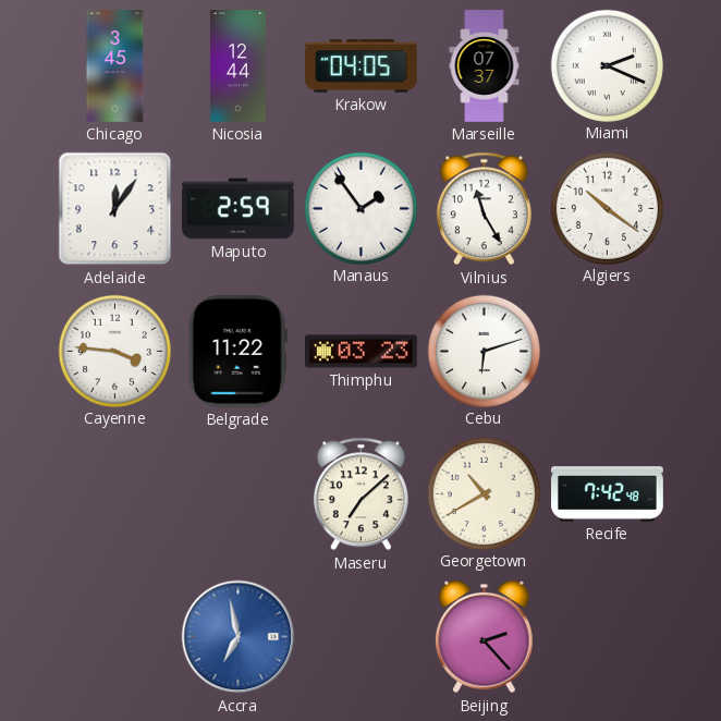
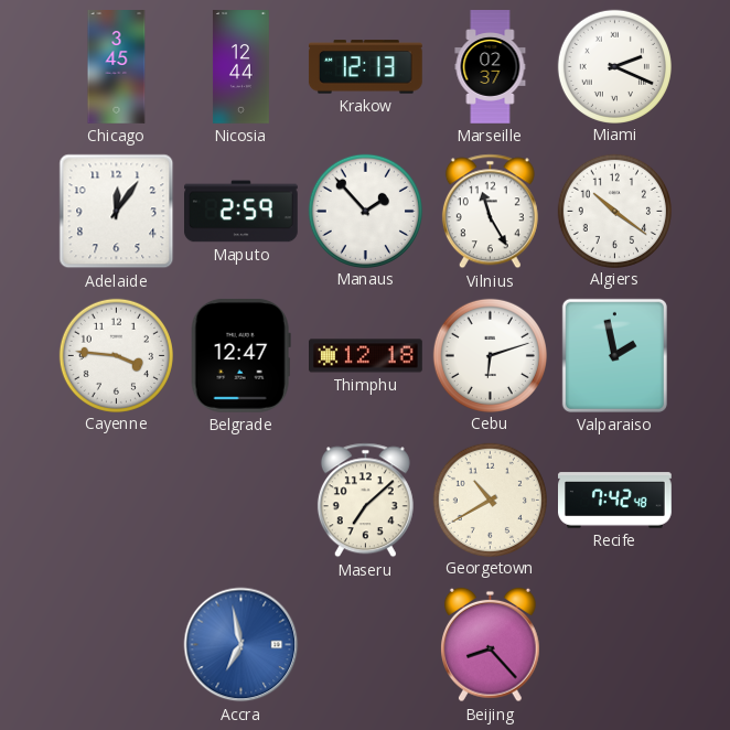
Krakow: 04:05 -> 12:13
Marseille: 07:37 -> 02:37
Manaus: 1:54 -> 1:53
Belgrade: 11:22 -> 12:47
Thimphu: 03:23 -> 12:18
Valparaiso: none -> 1:58
Beijing: 2:23 -> 8:23
